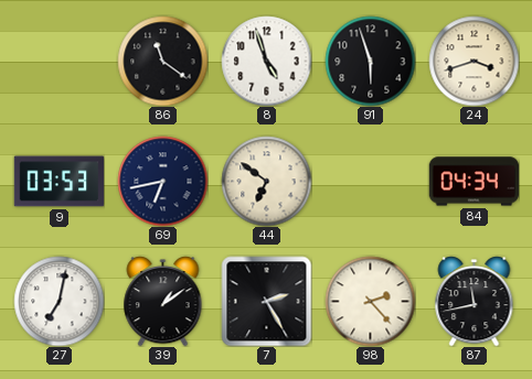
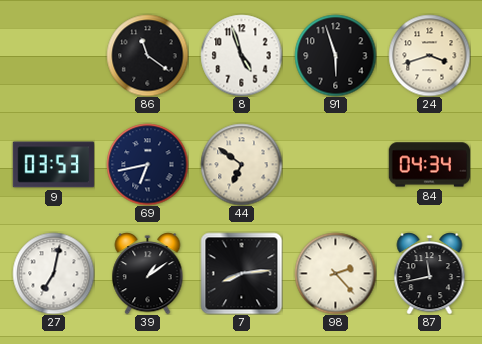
7: 2:25 -> 8:14
